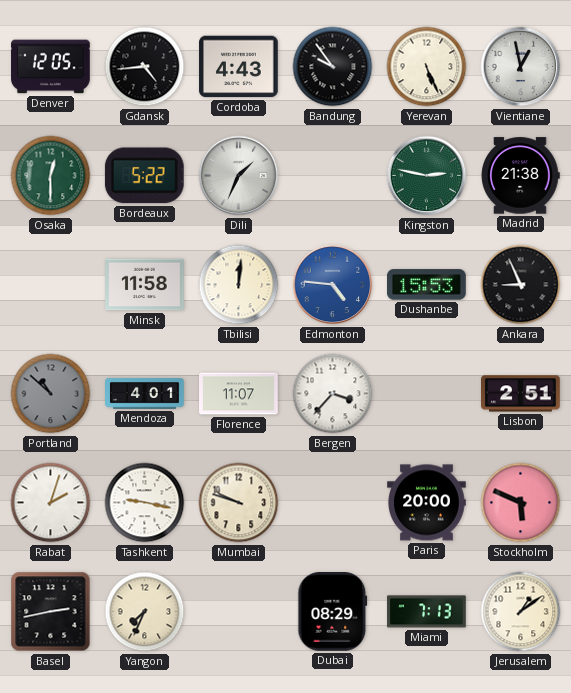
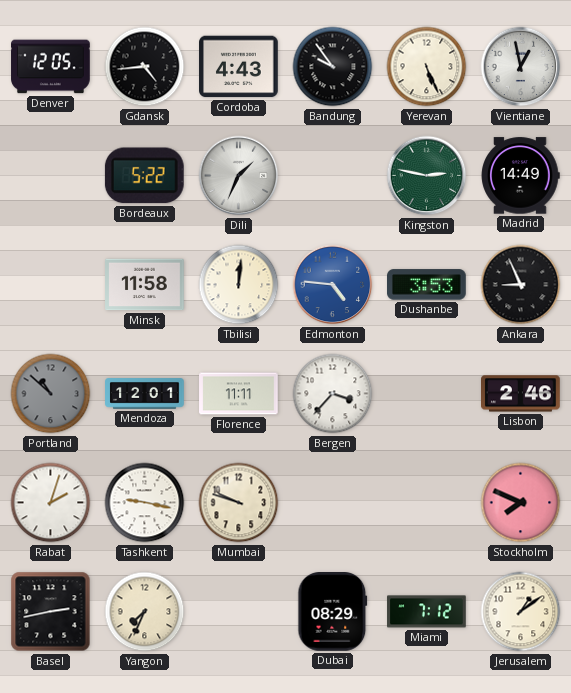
Osaka: 12:30 -> none
Madrid: 21:38 -> 14:49
Dushanbe: 15:53 -> 3:53
Mendoza: 4:01 -> 12:01
Florence: 11:07 -> 11:11
Lisbon: 2:51 -> 2:46
Paris: 20:00 -> none
Stockholm: 5:49 -> 7:49
Miami: 7:13 -> 7:12
